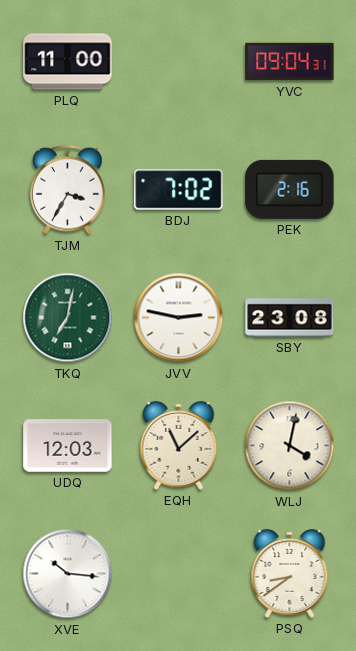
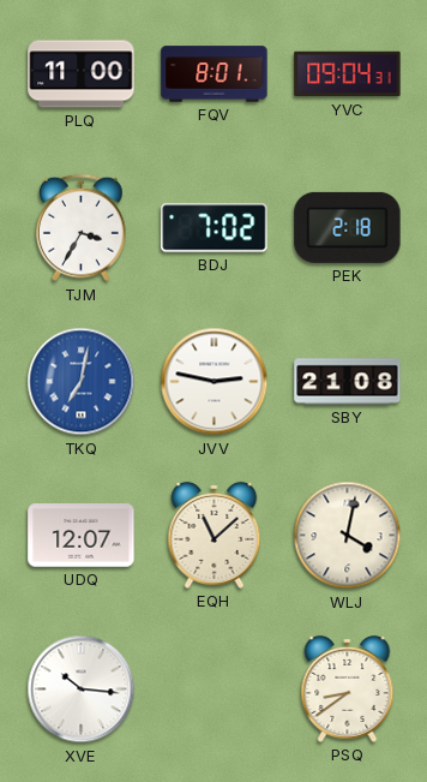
FQV: none -> 8:01
PEK: 2:16 -> 2:18
TKQ dial: green -> blue
SBY: 23:08 -> 21:08
UDQ: 12:03 -> 12:07
